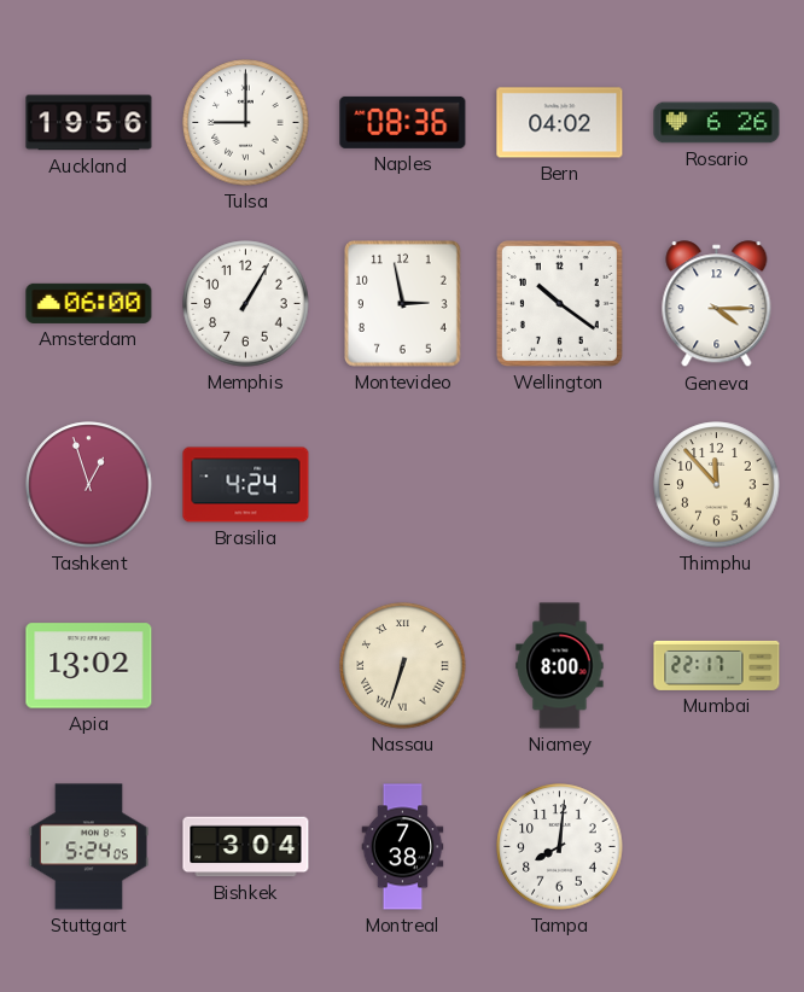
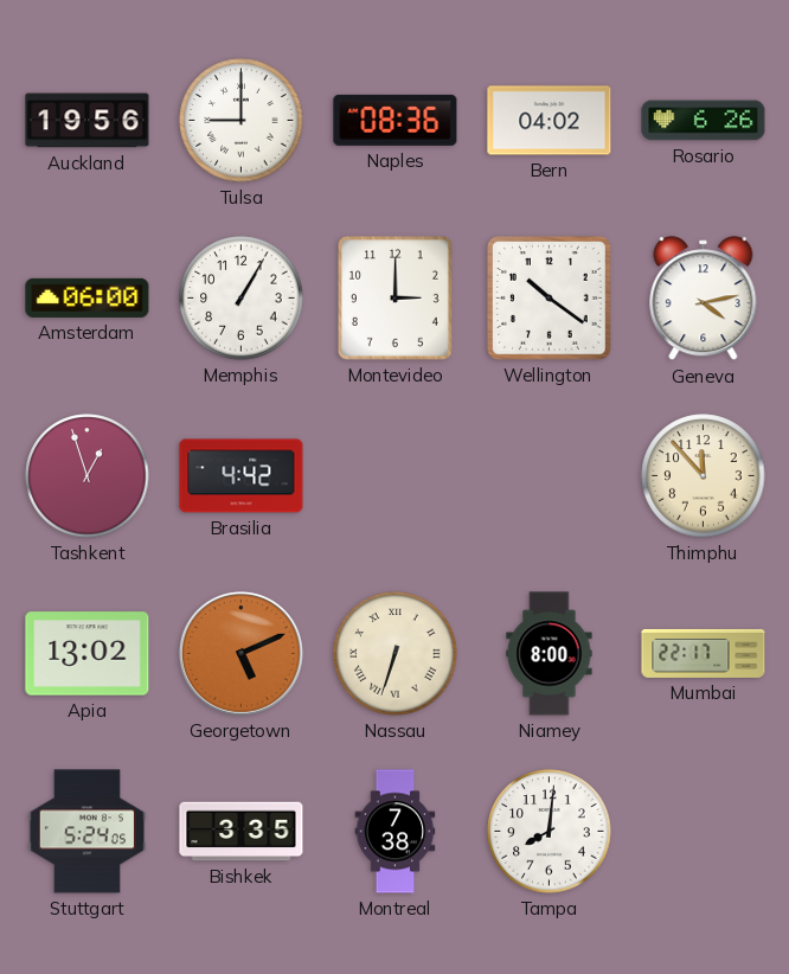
Montevideo: 2:58 -> 3:00
Geneva: 4:15 -> 4:13
Brasilia: 4:24 -> 4:42
Georgetown: none -> 5:11
Bishkek: 3:04 -> 3:35
